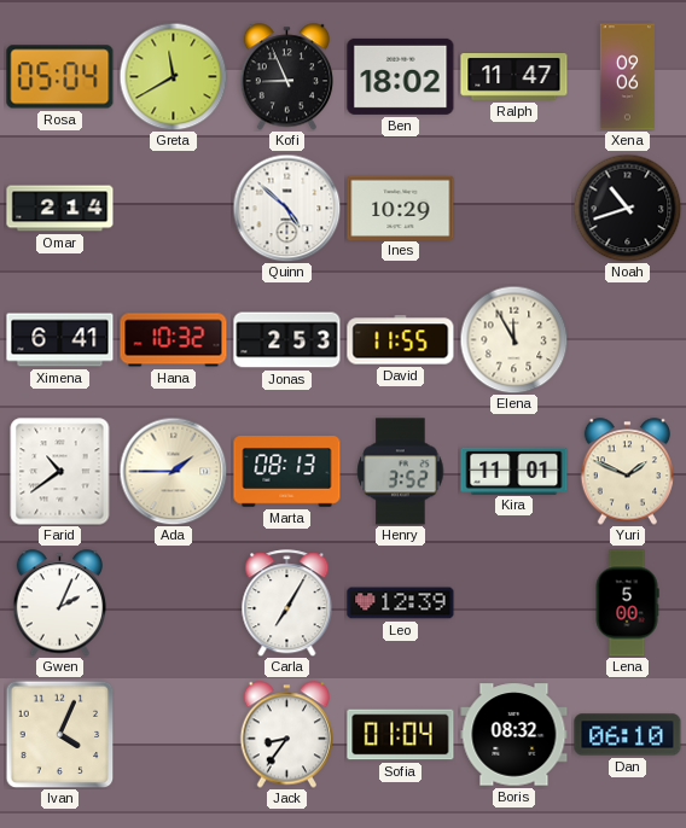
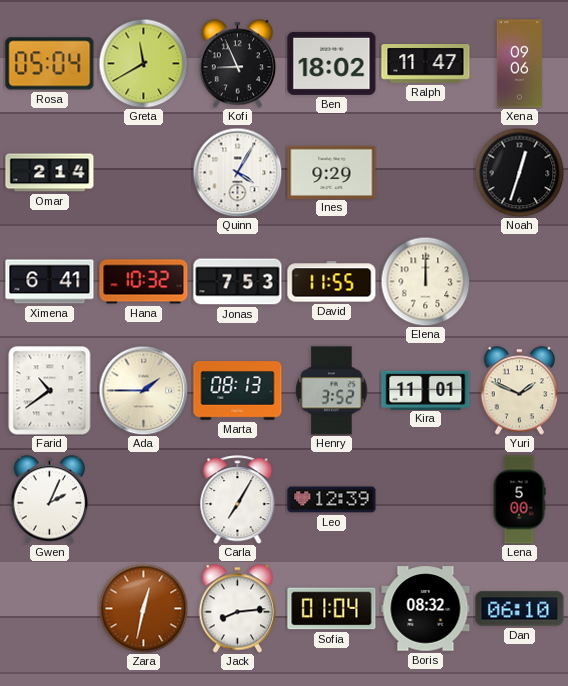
Quinn: 4:52 -> 4:05
Ines: 10:29 -> 9:29
Noah: 10:42 -> 12:33
Jonas: 2:53 -> 7:53
Elena: 11:55 -> 12:00
Ivan: 4:04 -> none
Zara: none -> 12:32
Jack: 8:36 -> 8:14
